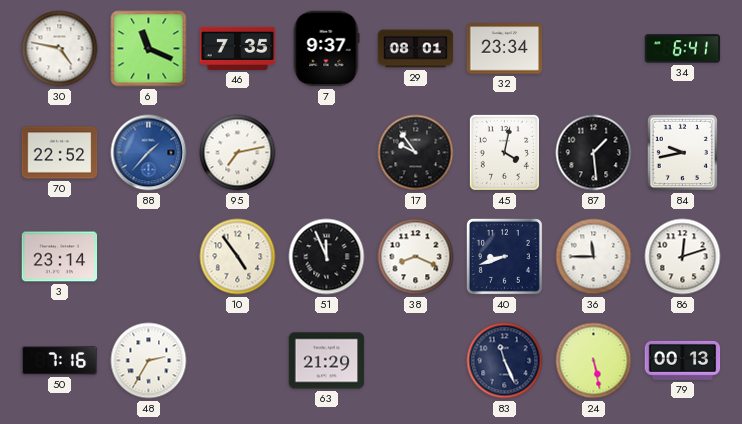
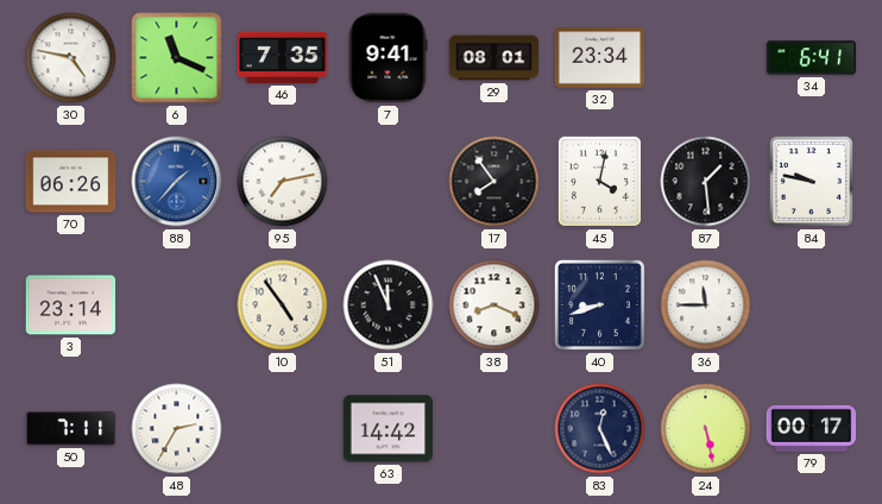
7: 9:37 -> 9:41
70: 22:52 -> 06:26
17: 9:54 -> 7:54
84: 9:43 -> 9:47
86: 12:12 -> none
50: 7:16 -> 7:11
63: 21:29 -> 14:42
83: 11:26 -> 12:26
79: 00:13 -> 00:17
